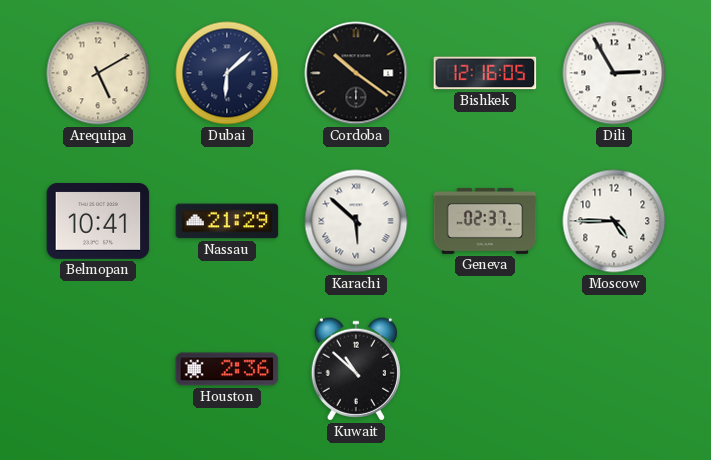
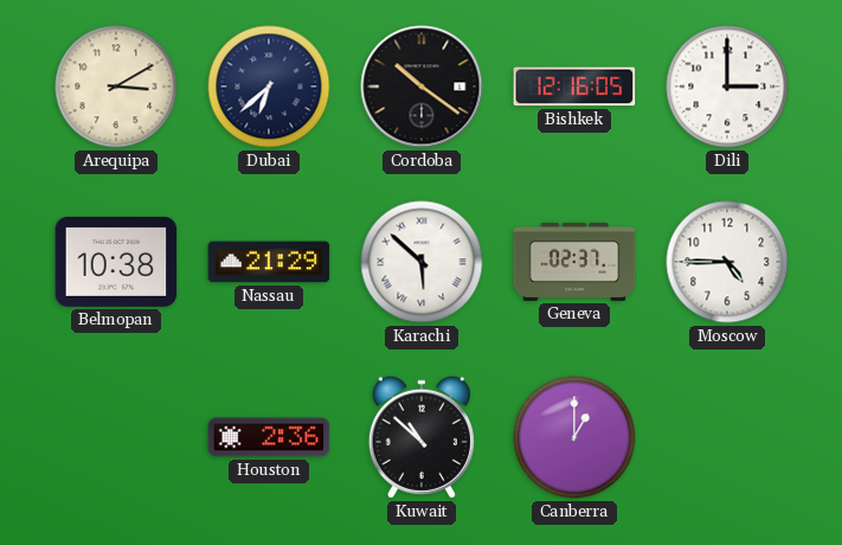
Arequipa: 5:10 -> 3:10
Dubai: 6:08 -> 6:38
Dili: 2:55 -> 3:00
Belmopan: 10:41 -> 10:38
Canberra: none -> 1:00
